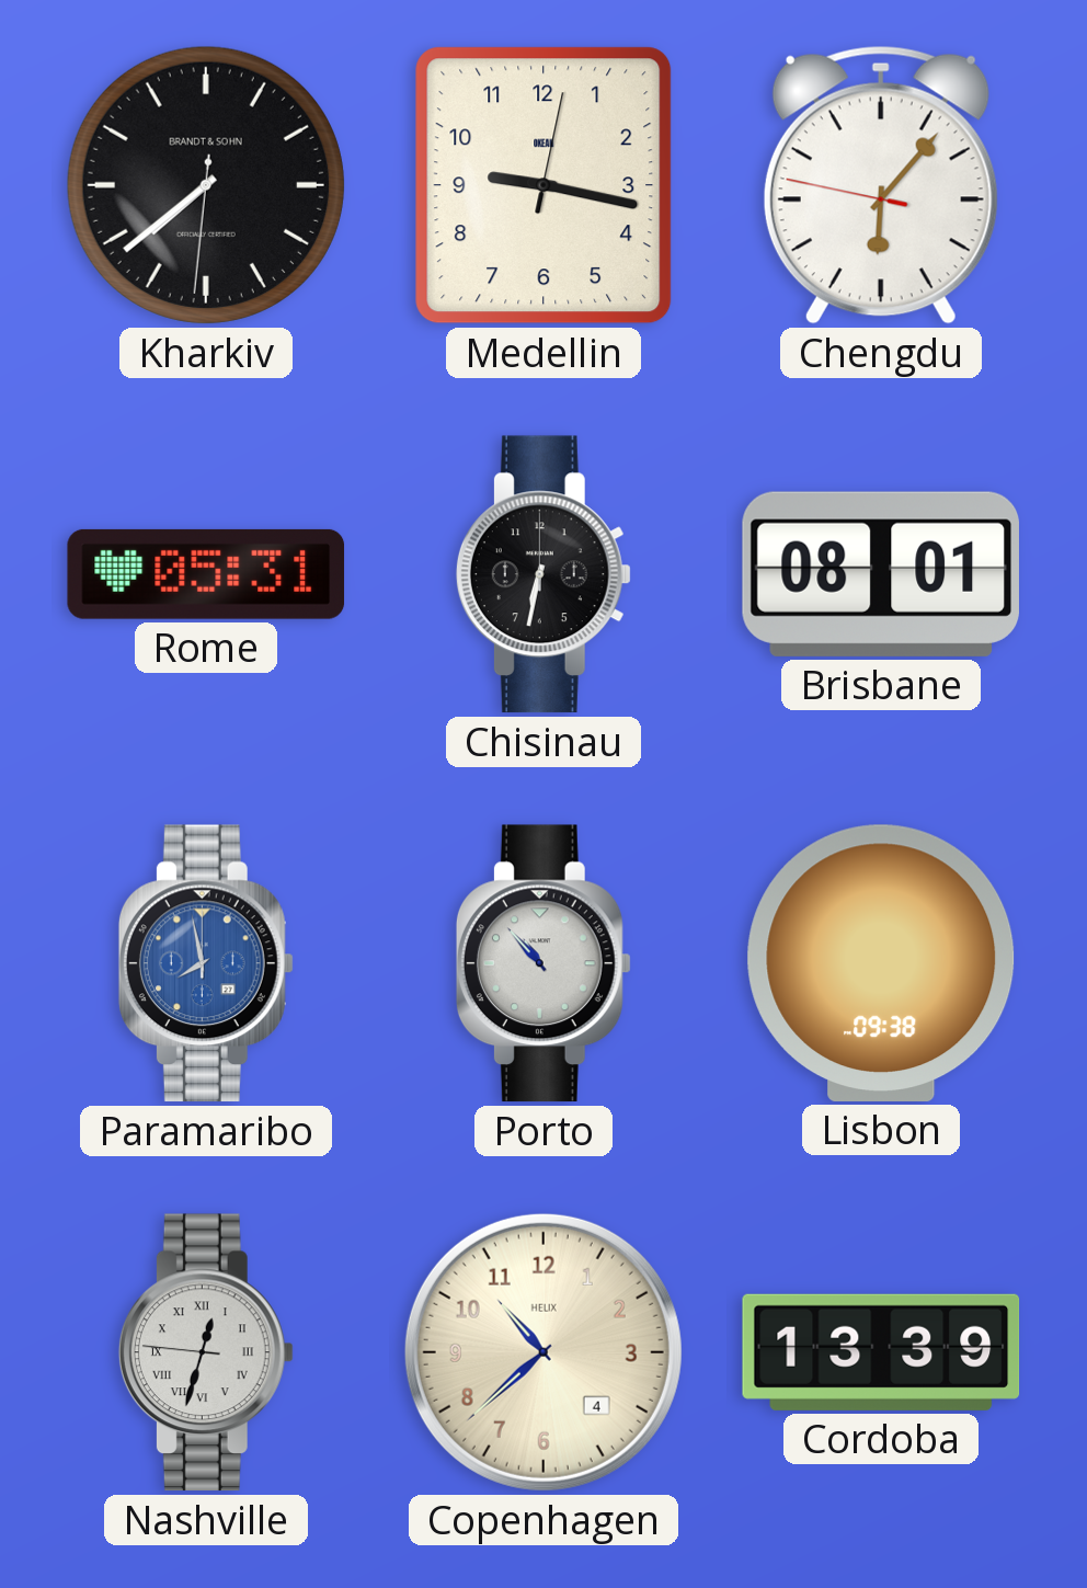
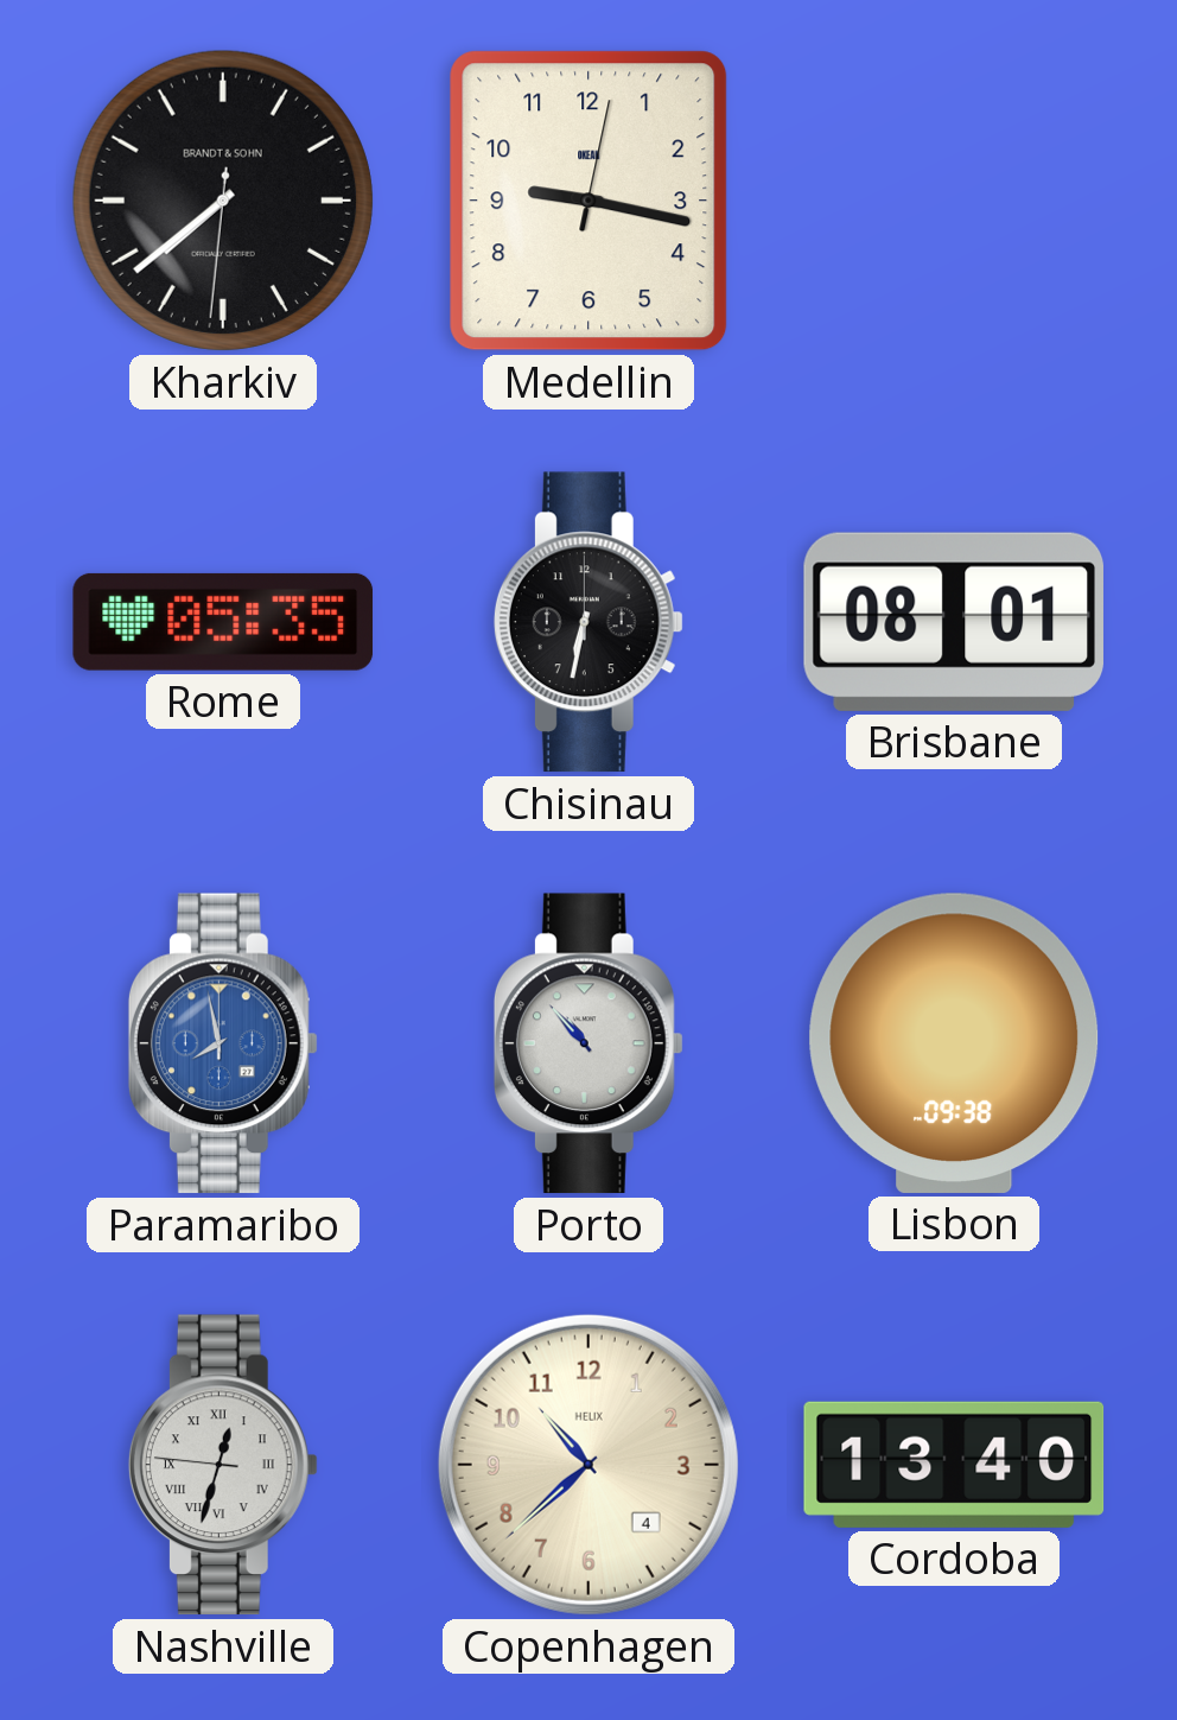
Chengdu: 6:06 -> none
Rome: 05:31 -> 05:35
Cordoba: 13:39 -> 13:40
